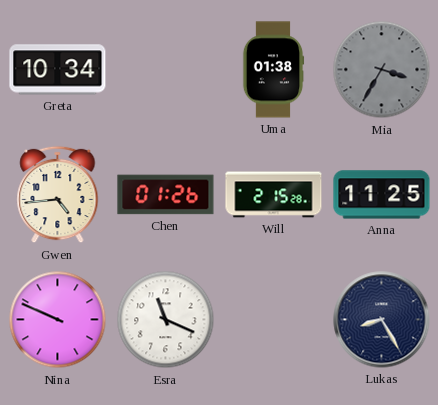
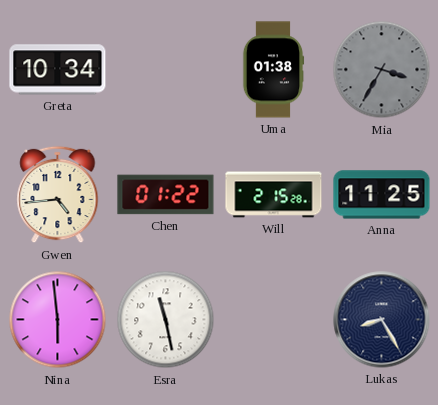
Chen: 01:26 -> 01:22
Nina: 9:49 -> 5:59
Esra: 11:19 -> 11:28
